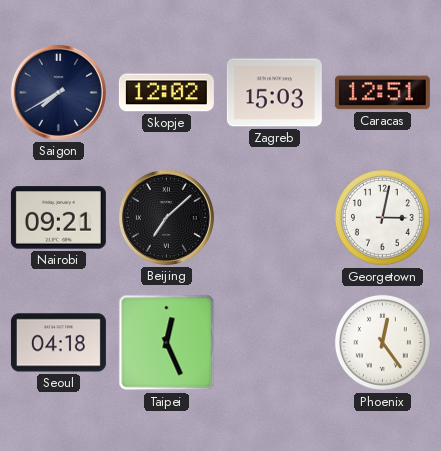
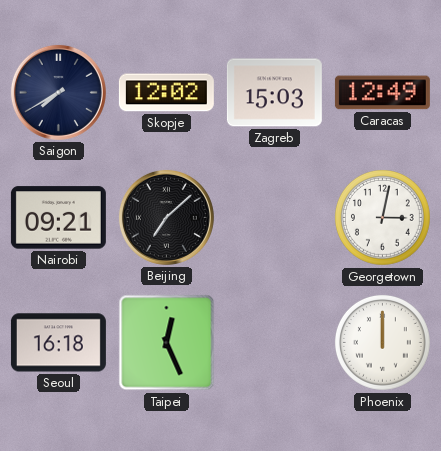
Caracas: 12:51 -> 12:49
Seoul: 04:18 -> 16:18
Phoenix: 12:24 -> 12:00
